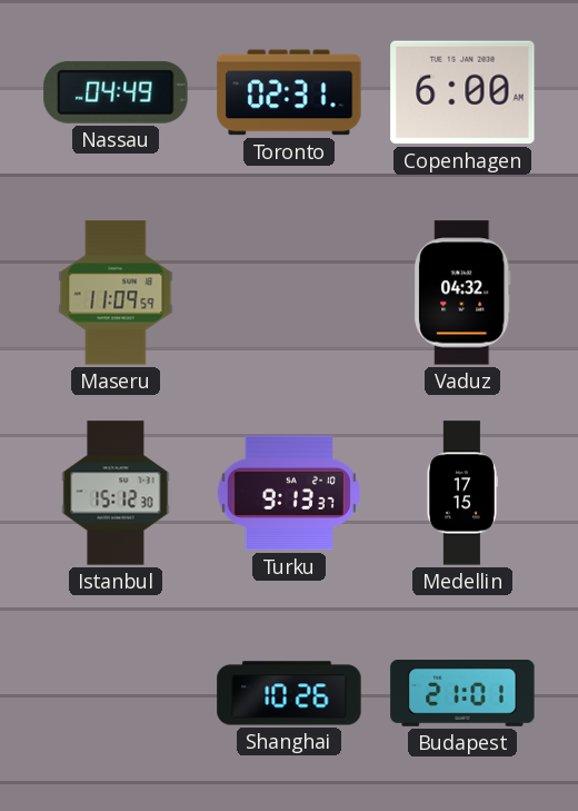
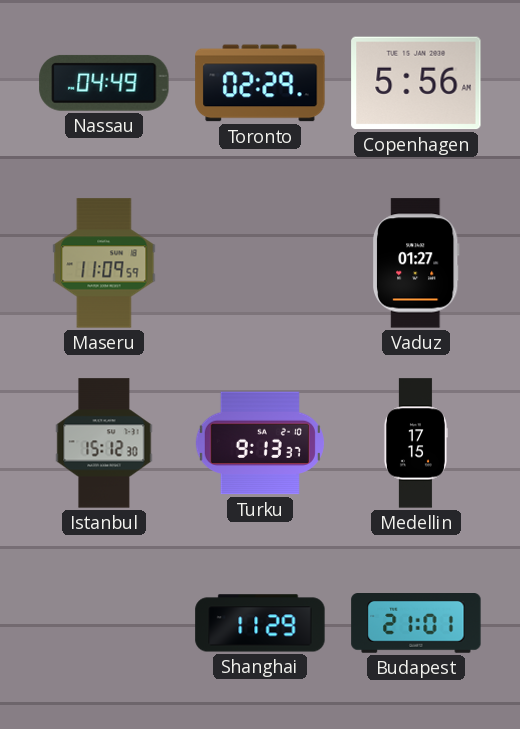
Toronto: 02:31 -> 02:29
Copenhagen: 6:00 -> 5:56
Vaduz: 04:32 -> 01:27
Shanghai: 10:26 -> 11:29
